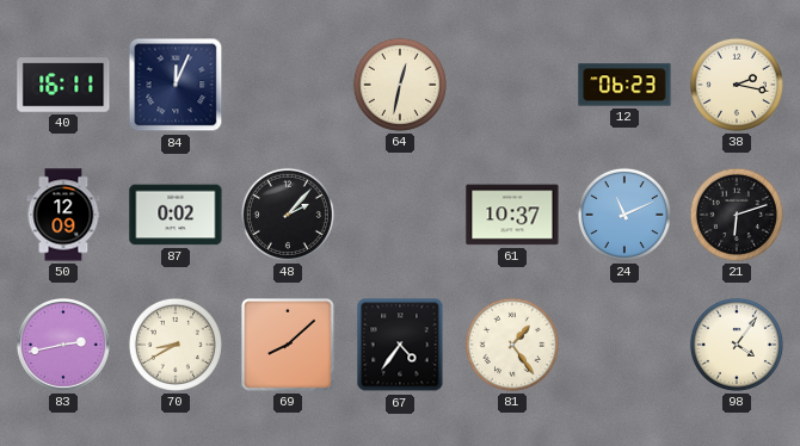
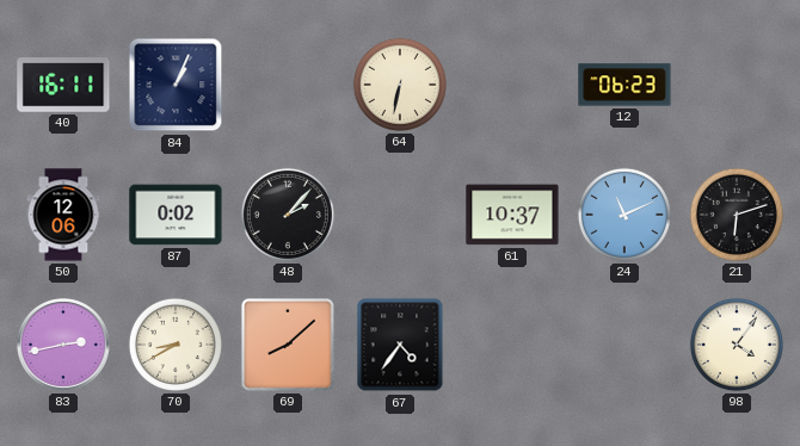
84: 12:04 -> 1:04
64: 12:32 -> 6:32
38: 2:17 -> none
50: 12:09 -> 12:06
81: 1:24 -> none
